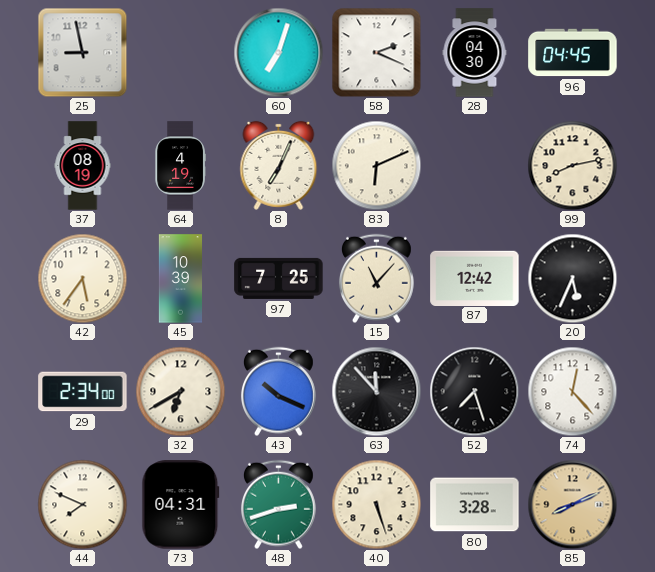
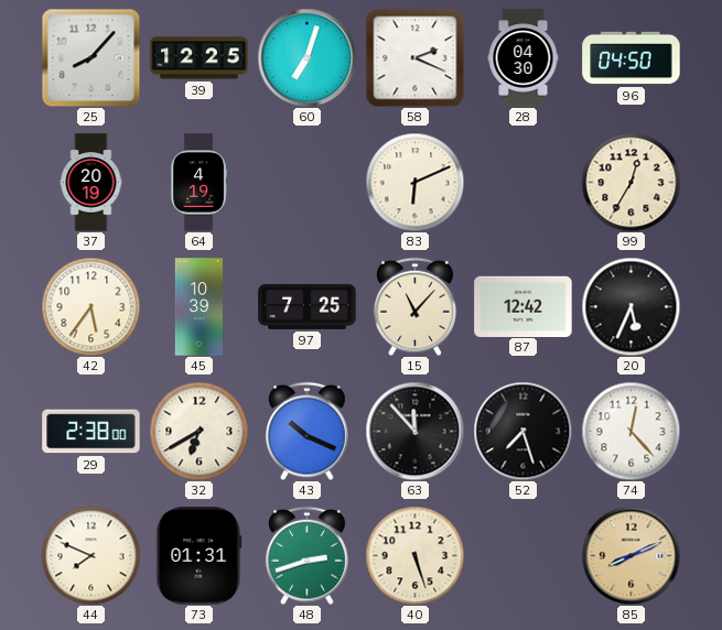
25: 8:58 -> 8:07
39: none -> 12:25
96: 04:45 -> 04:50
37: 08:19 -> 20:19
8: 7:04 -> none
99: 8:13 -> 12:35
29: 2:34 -> 2:38
73: 04:31 -> 01:31
80: 3:28 -> none
